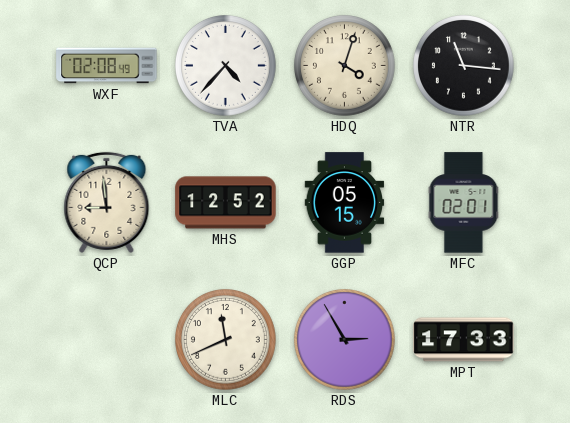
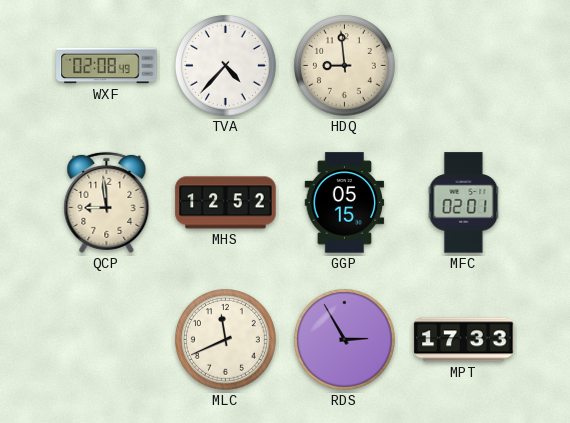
HDQ: 4:03 -> 8:59
NTR: 11:16 -> none
